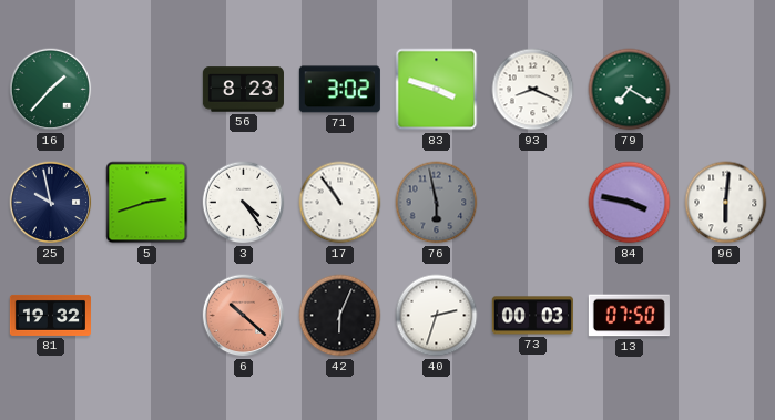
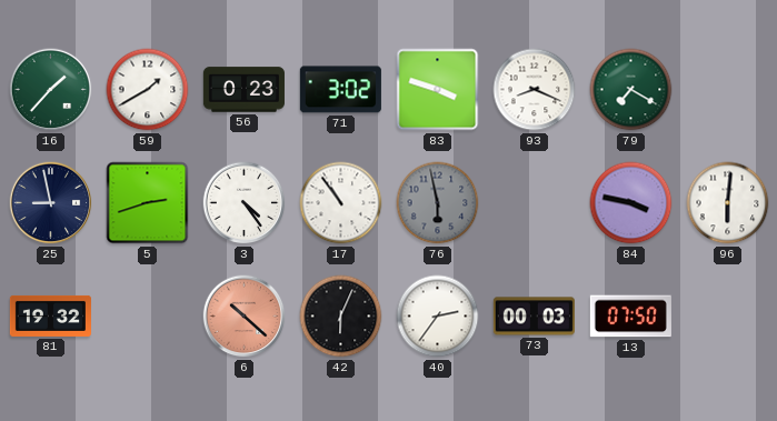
59: none -> 1:40
56: 8:23 -> 0:23
25: 9:58 -> 8:58
40: 2:33 -> 2:36
